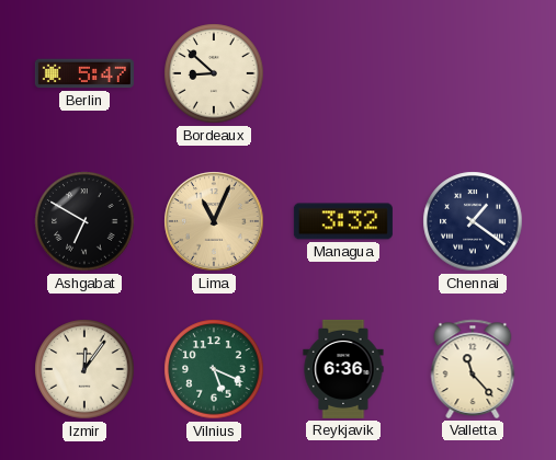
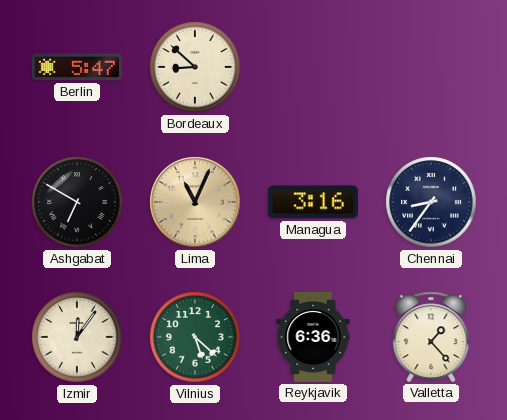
Managua: 3:32 -> 3:16
Chennai: 1:21 -> 8:36
Vilnius: 5:19 -> 5:22
Valletta: 11:23 -> 1:23
